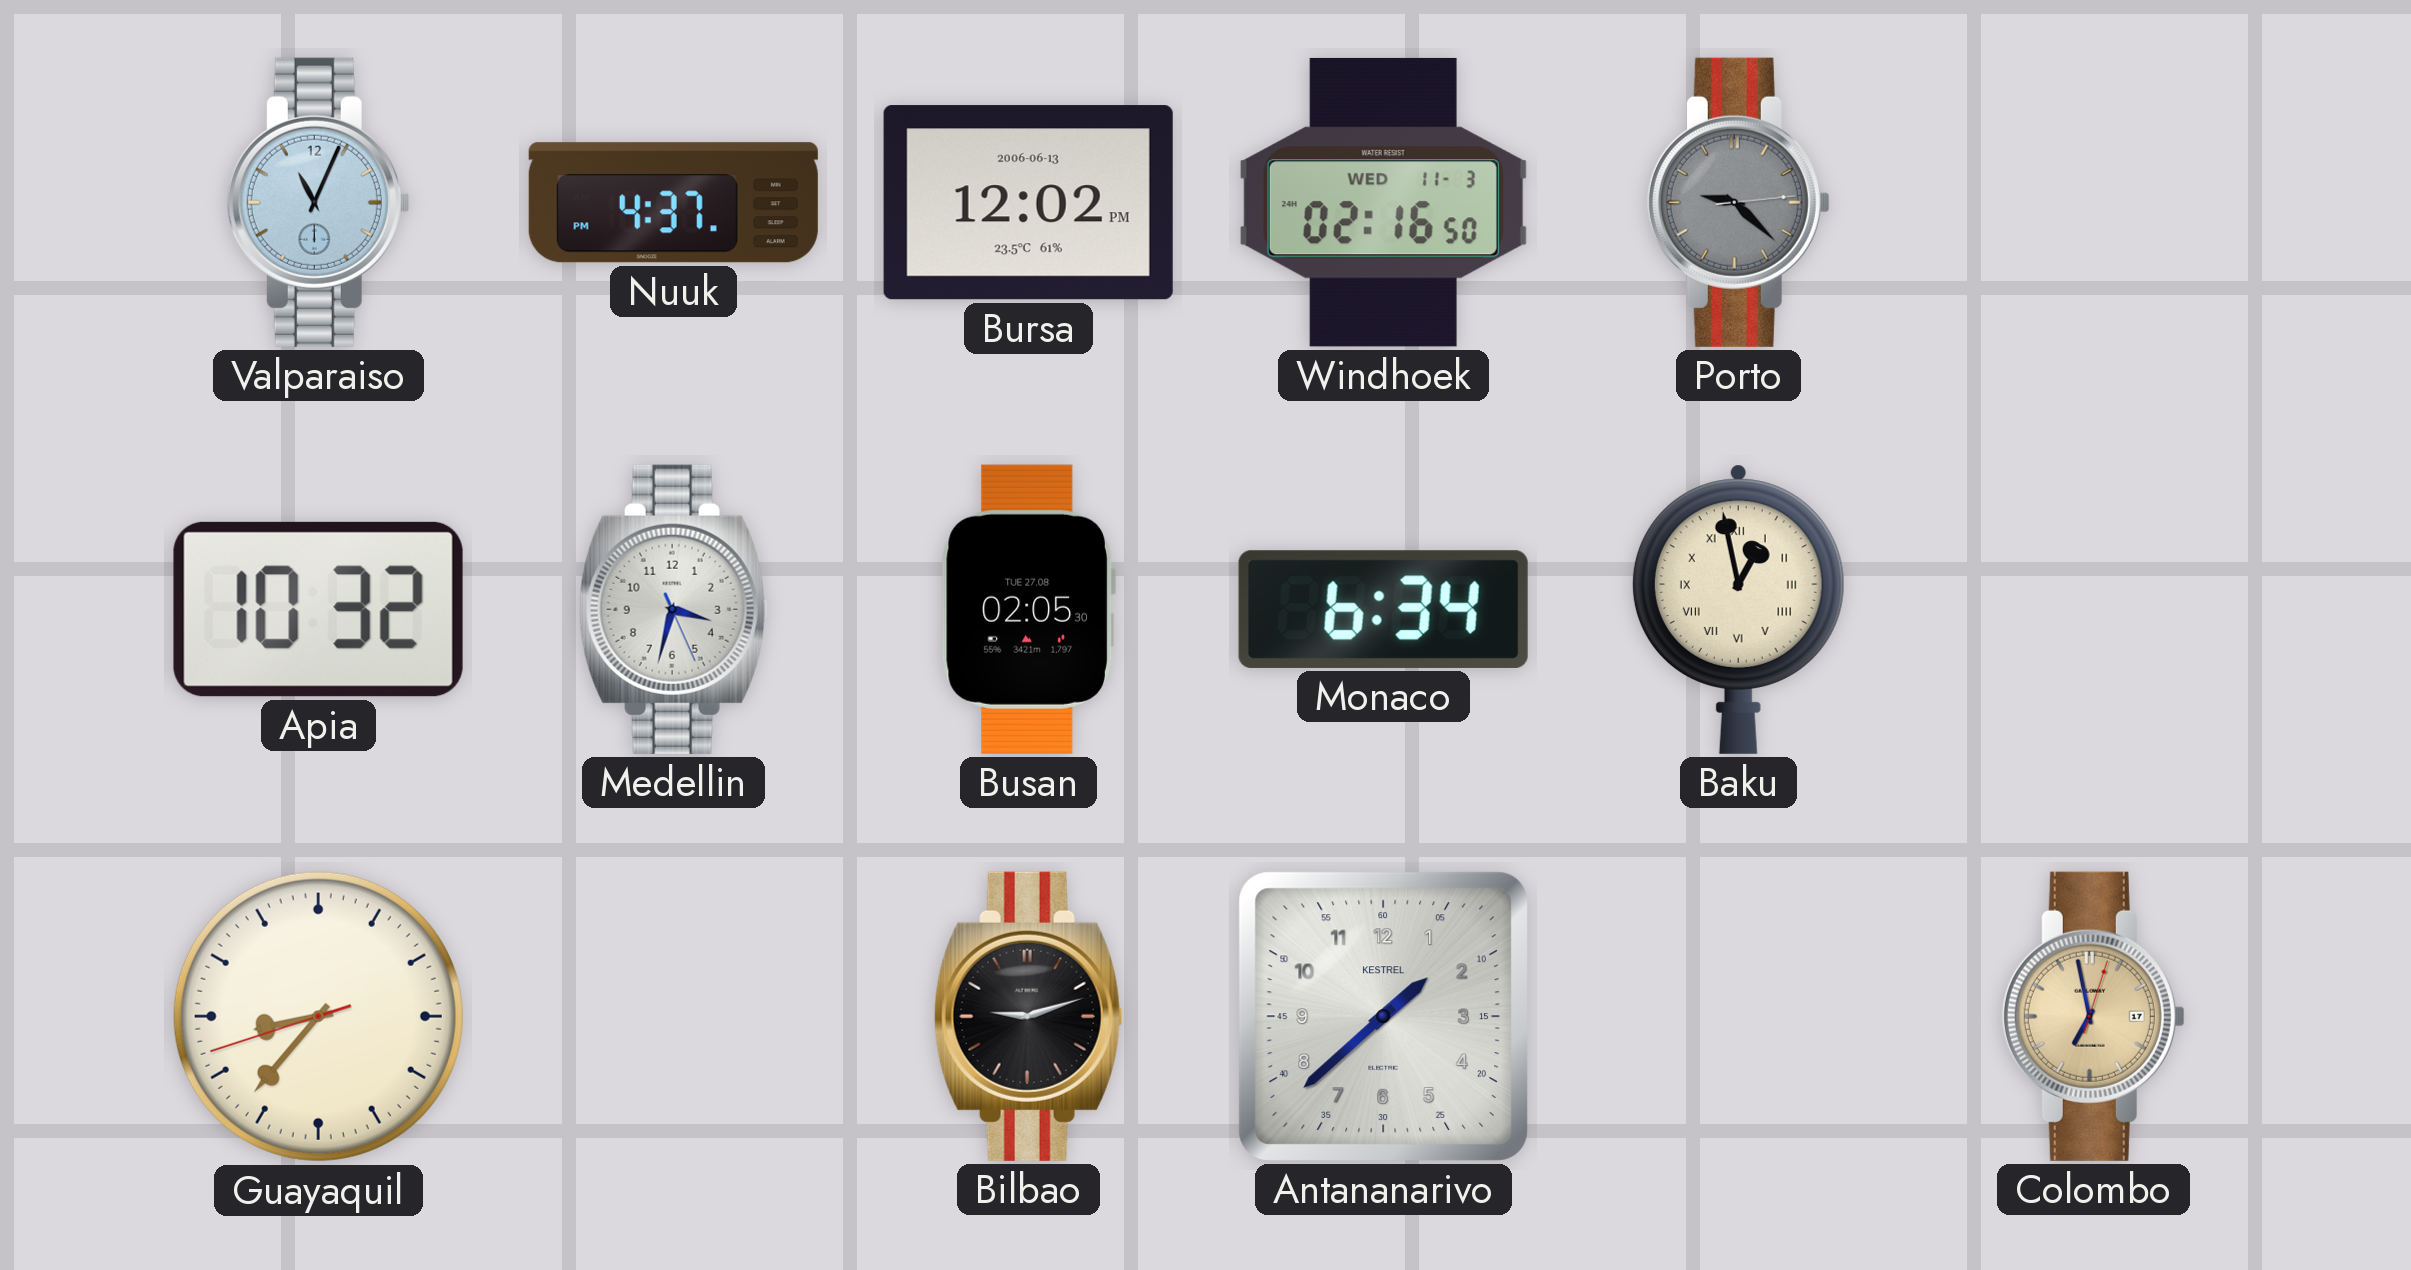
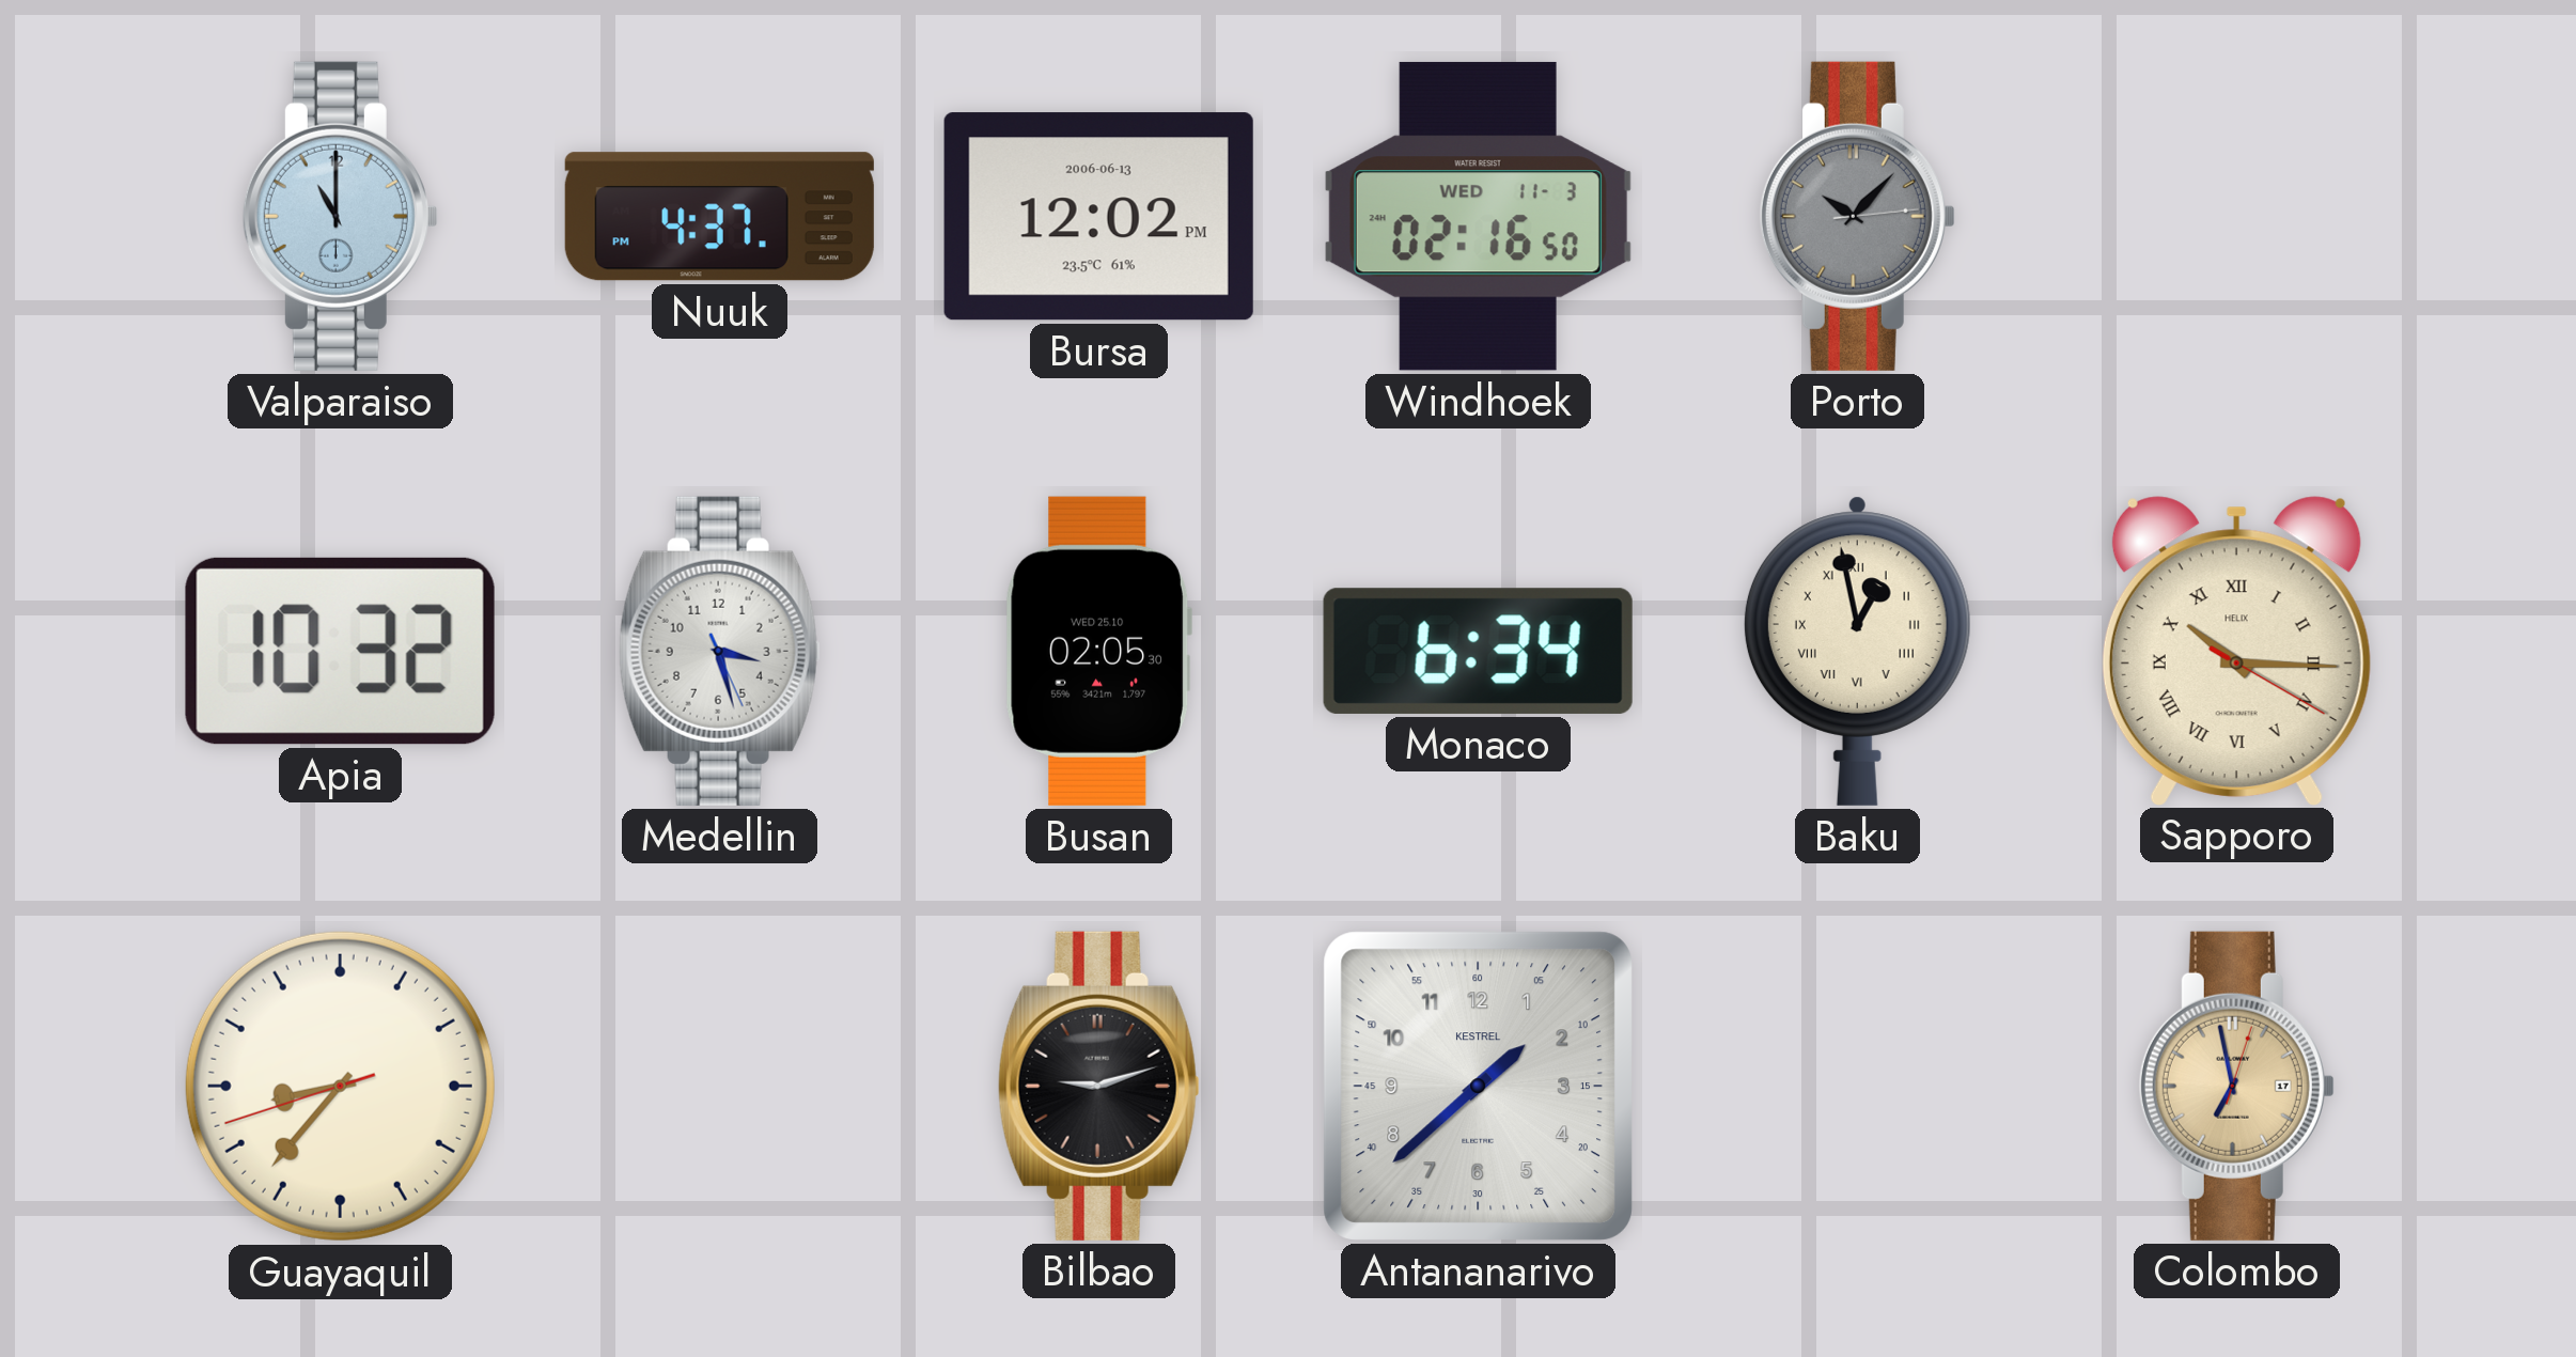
Valparaiso: 11:04 -> 11:00
Porto: 9:22 -> 10:07
Medellin: 3:32 -> 3:27
Busan date: TUE 27.08 -> WED 25.10
Sapporo: none -> 10:15
